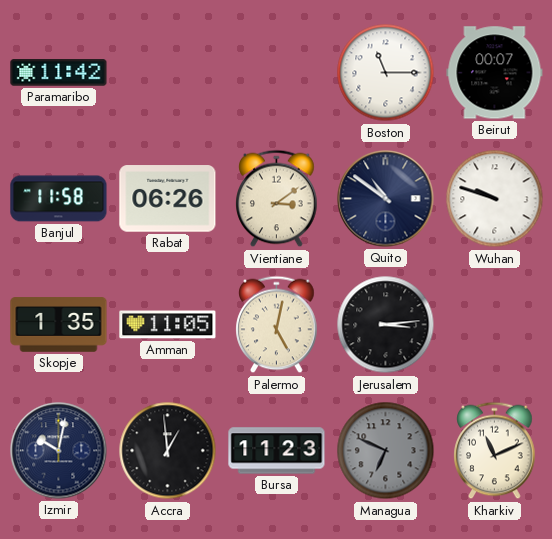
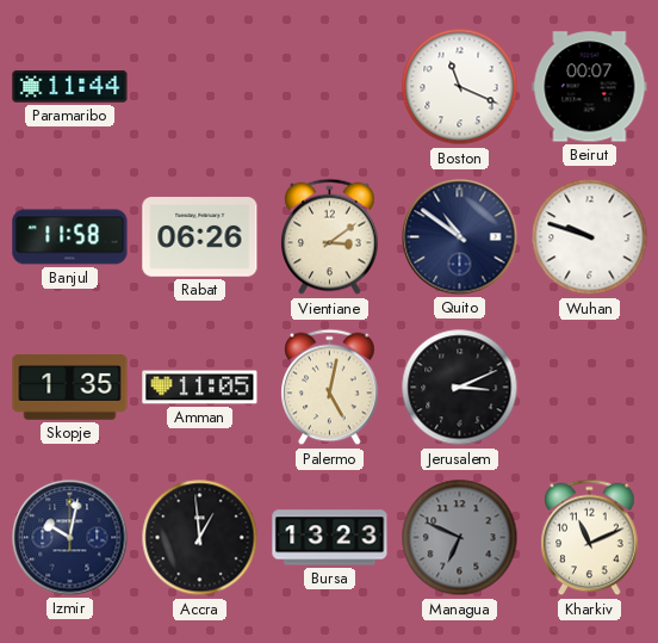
Paramaribo: 11:42 -> 11:44
Boston: 11:15 -> 11:19
Jerusalem: 3:14 -> 3:11
Bursa: 11:23 -> 13:23
